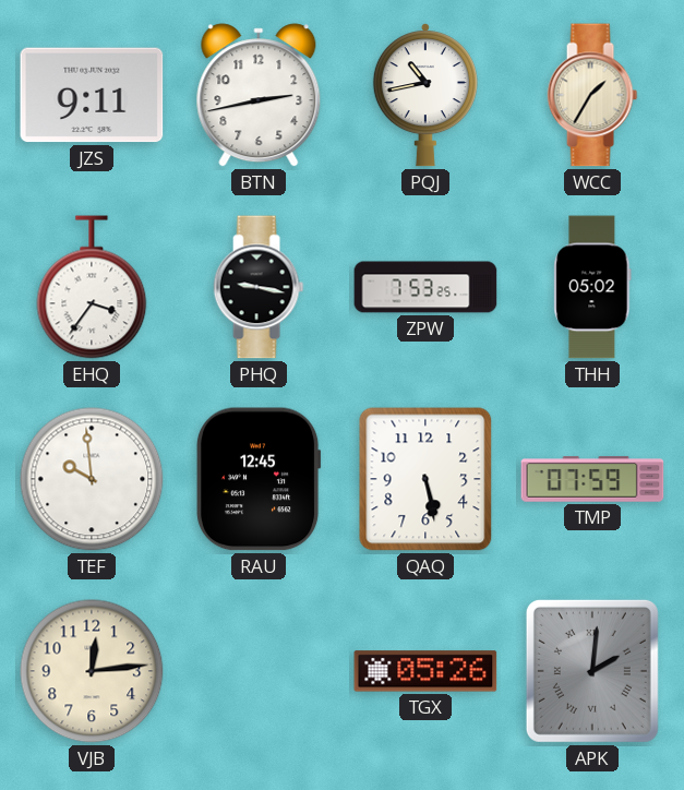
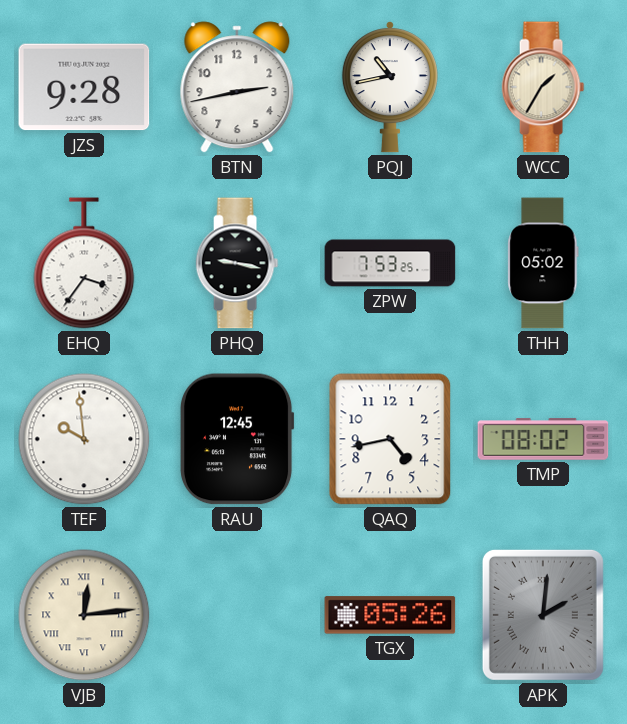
JZS: 9:11 -> 9:28
QAQ: 5:28 -> 4:43
TMP: 07:59 -> 08:02
VJB numerals: Arabic -> Roman
